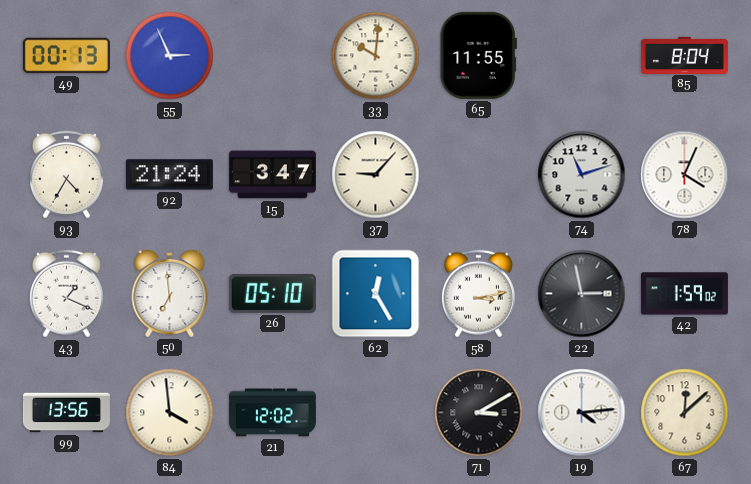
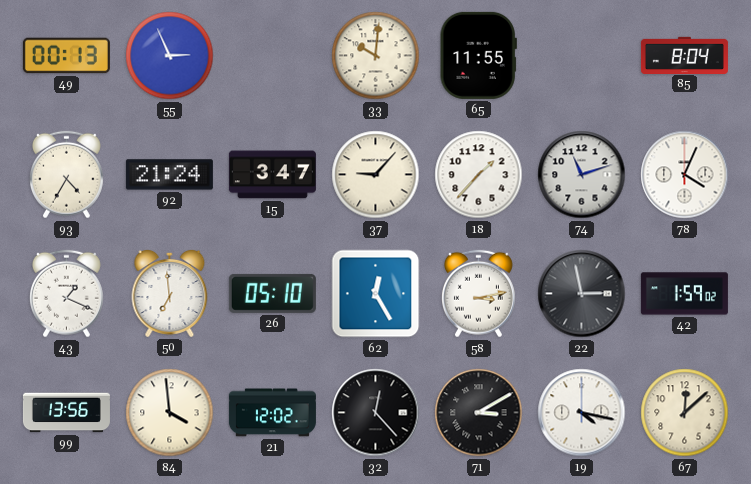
18: none -> 1:37
32: none -> 12:23
19: 4:14 -> 4:17
